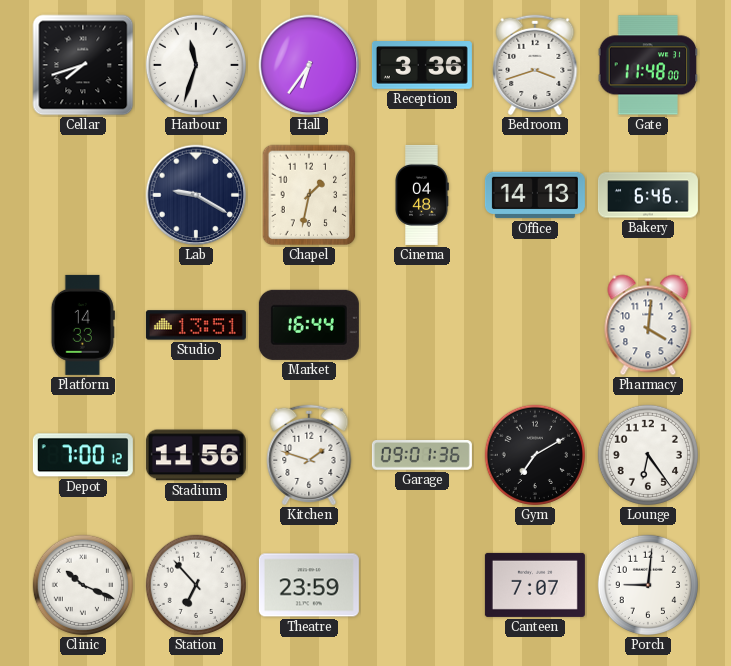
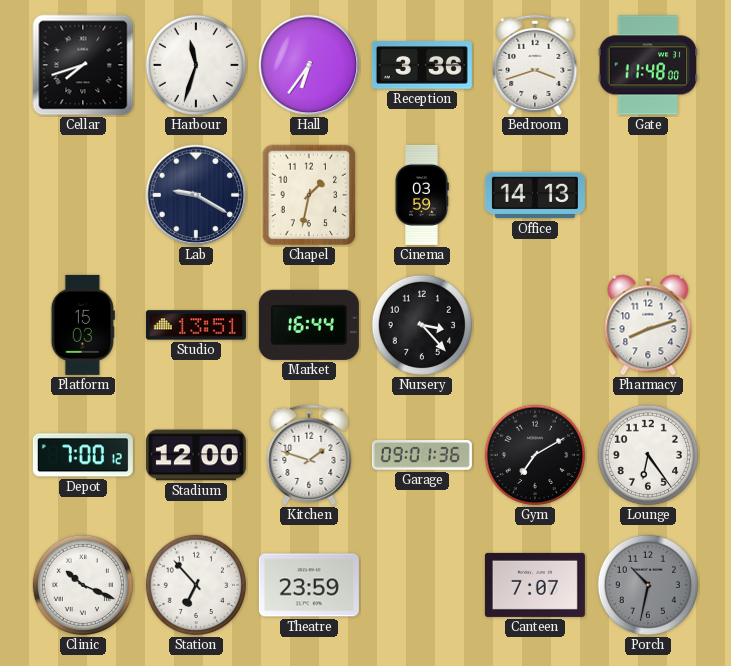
Cinema: 04:48 -> 03:59
Bakery: 6:46 -> none
Platform: 14:33 -> 15:03
Nursery: none -> 3:23
Pharmacy: 4:01 -> 8:12
Stadium: 11:56 -> 12:00
Porch: 9:01 -> 10:32
Porch dial: white -> grey
